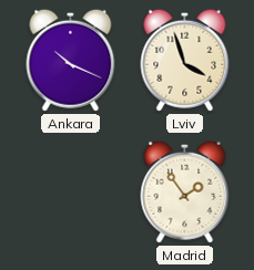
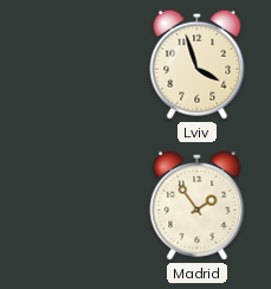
Ankara: 10:19 -> none
